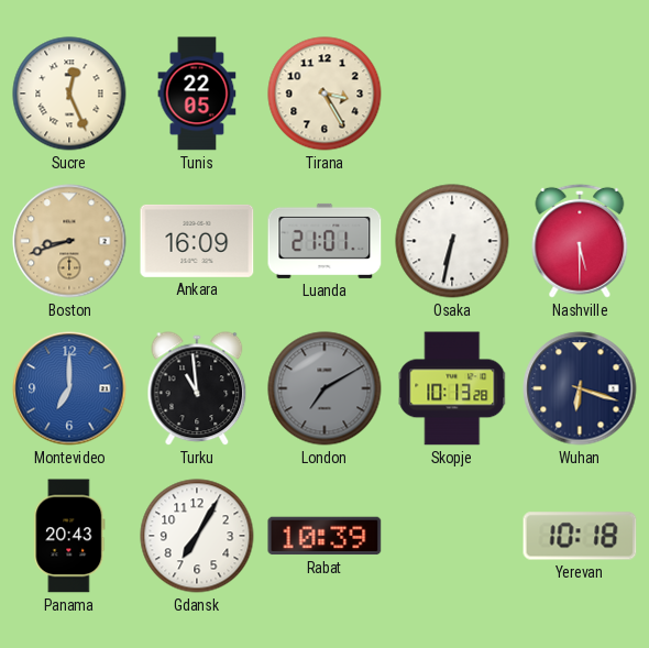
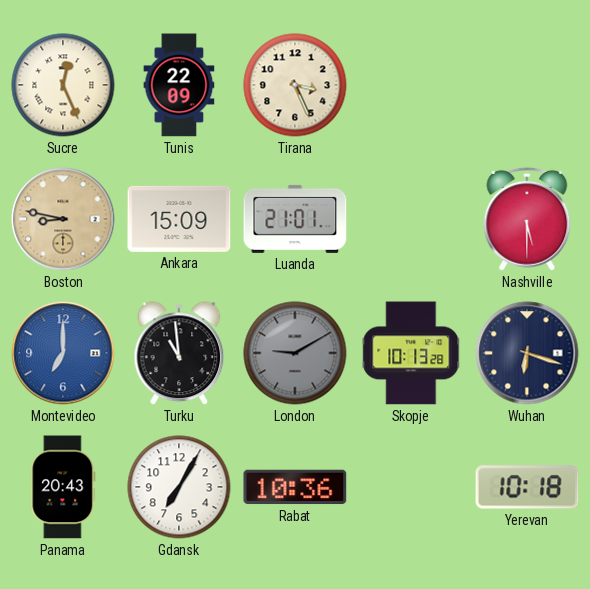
Tunis: 22:05 -> 22:09
Tirana: 3:25 -> 3:26
Boston: 8:42 -> 8:47
Ankara: 16:09 -> 15:09
Osaka: 6:32 -> none
London: 7:10 -> 9:10
Rabat: 10:39 -> 10:36
